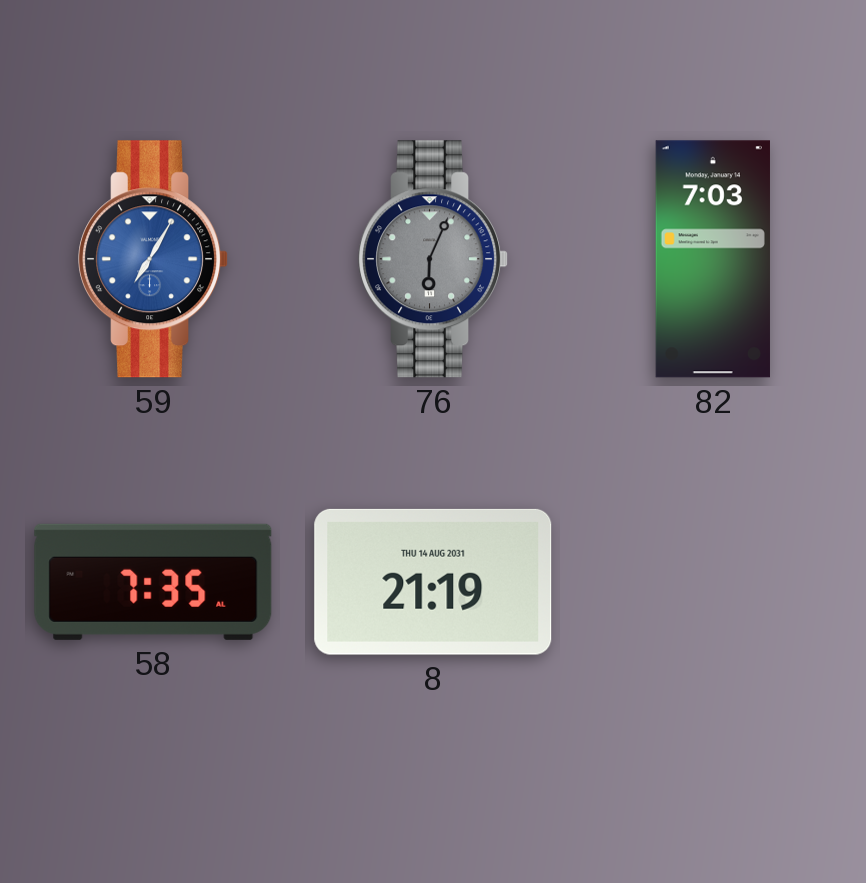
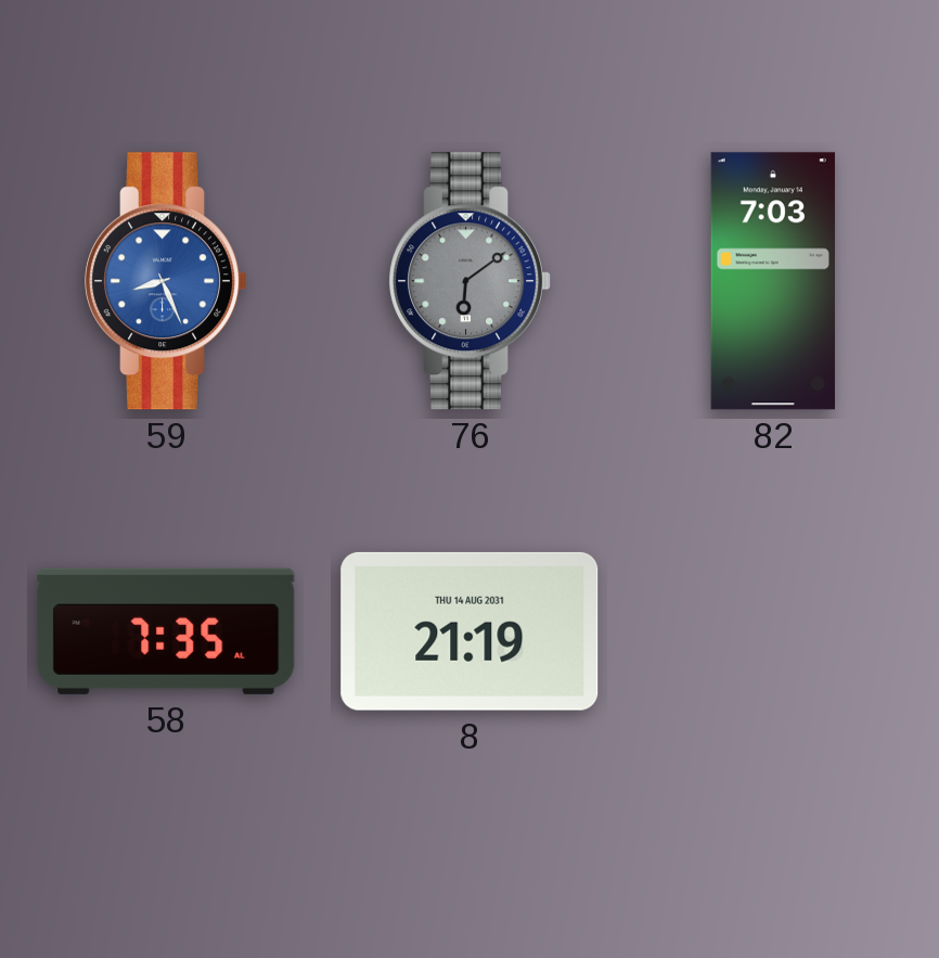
59: 7:05 -> 8:26
76: 6:04 -> 6:09
